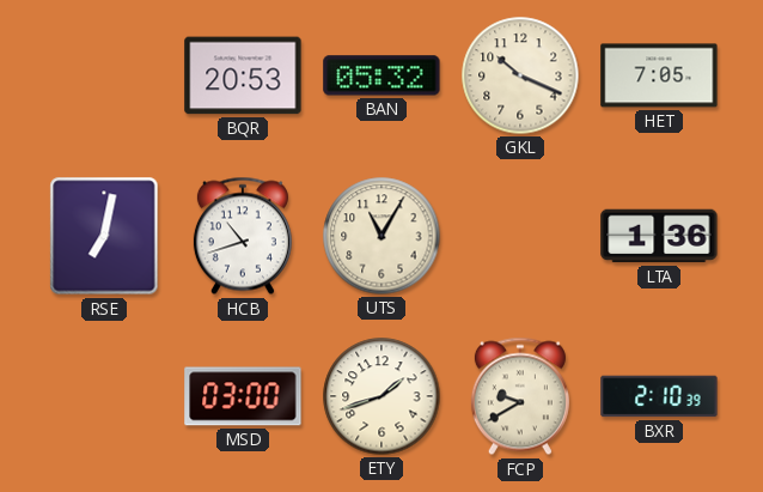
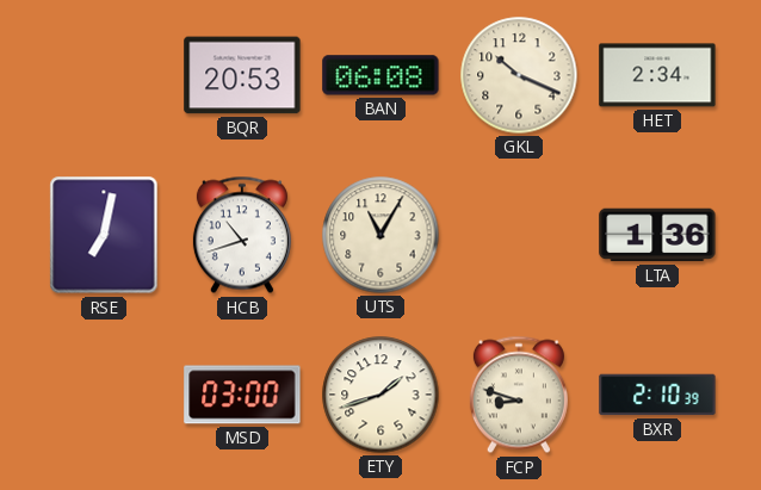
BAN: 05:32 -> 06:08
HET: 7:05 -> 2:34
FCP: 9:40 -> 8:48
